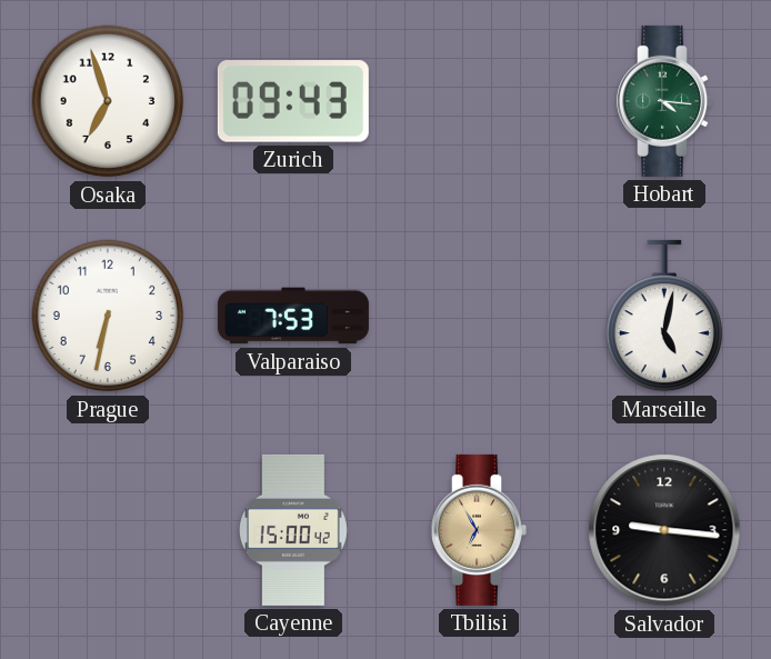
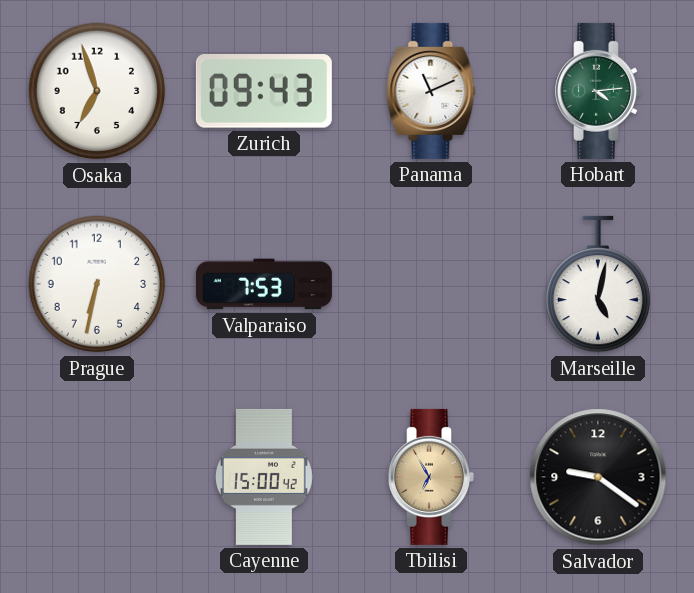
Panama: none -> 11:11
Hobart: 4:16 -> 4:14
Salvador: 9:16 -> 9:21
